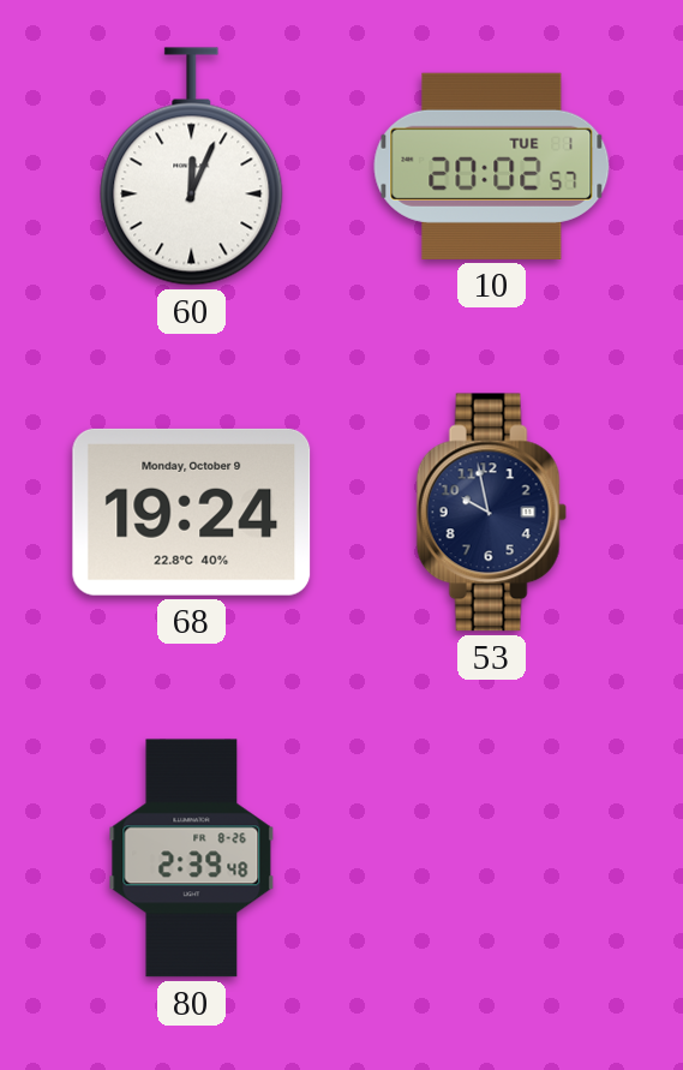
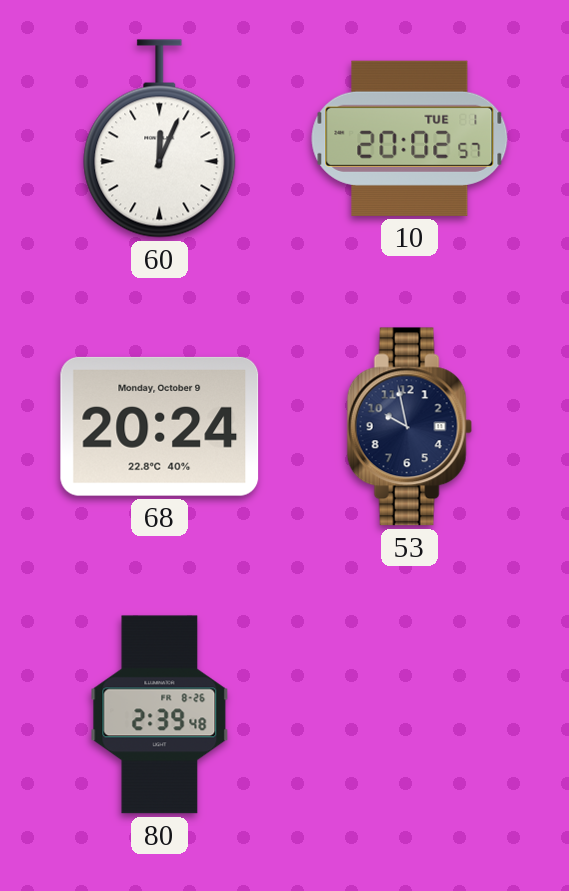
68: 19:24 -> 20:24
